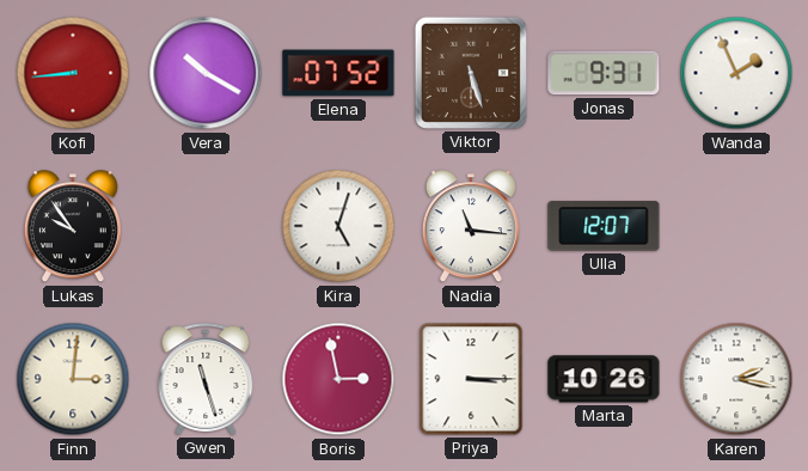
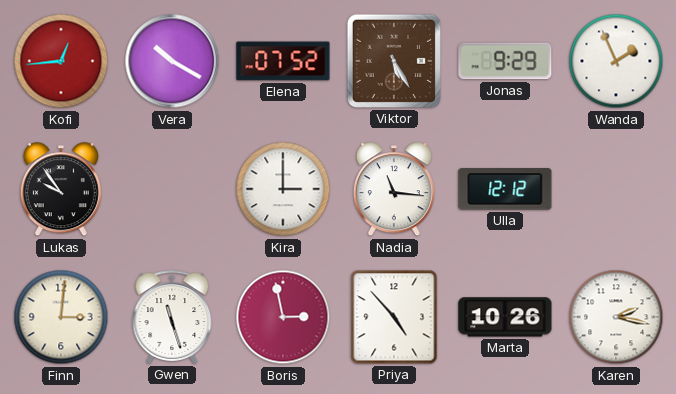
Kofi: 8:44 -> 12:44
Viktor: 5:27 -> 5:25
Jonas: 9:31 -> 9:29
Kira: 5:03 -> 3:00
Ulla: 12:07 -> 12:12
Priya: 3:15 -> 4:53
